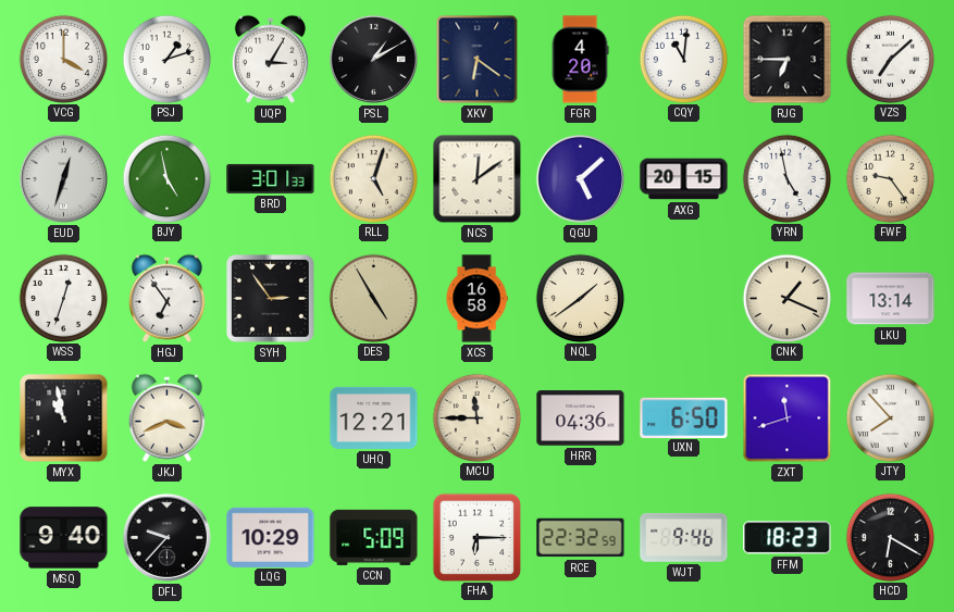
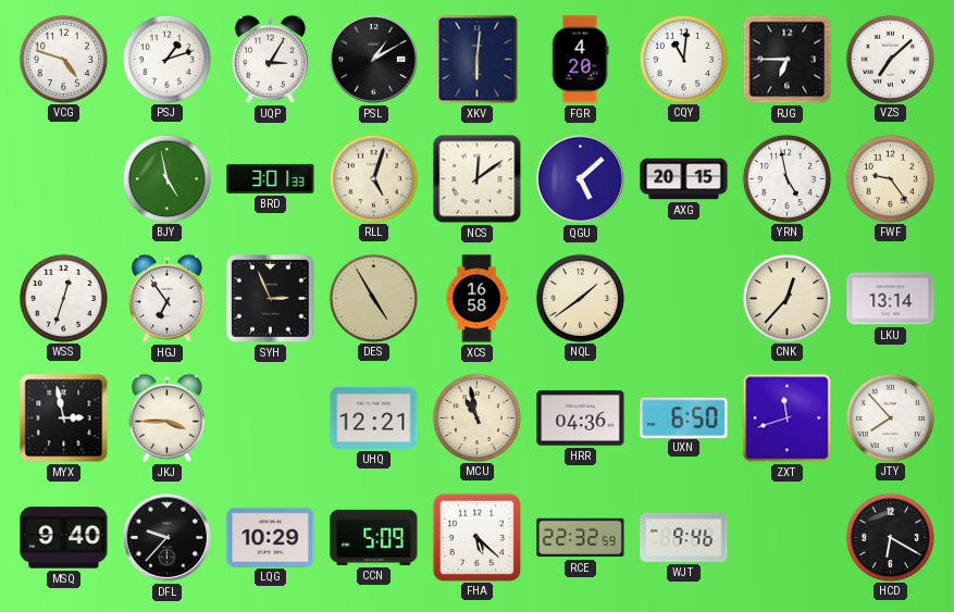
VCG: 4:00 -> 4:48
XKV: 6:21 -> 6:01
EUD: 12:33 -> none
SYH: 2:54 -> 2:56
CNK: 1:19 -> 12:37
MYX: 10:58 -> 2:58
JKJ: 3:41 -> 3:45
MCU: 11:45 -> 10:58
FHA: 6:15 -> 5:22
FFM: 18:23 -> none
